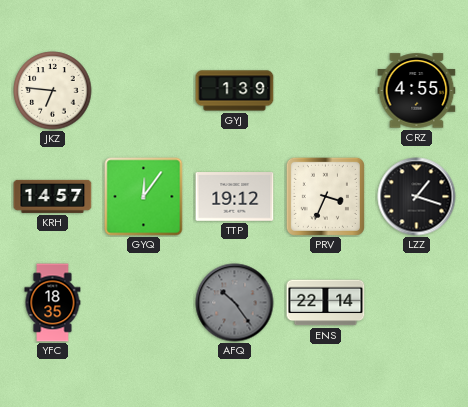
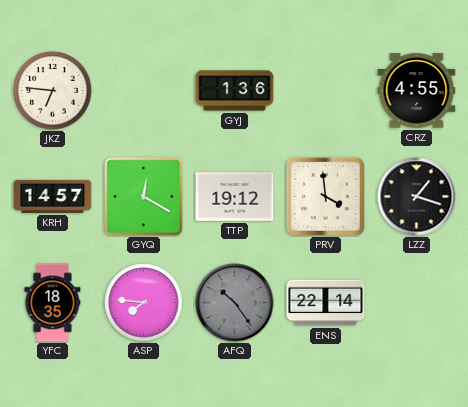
GYJ: 1:39 -> 1:36
GYQ: 12:06 -> 12:20
PRV: 3:34 -> 3:59
ASP: none -> 7:46
